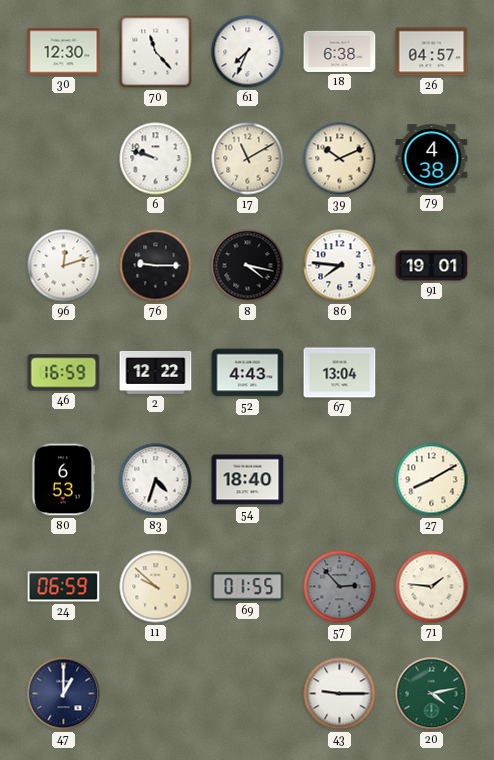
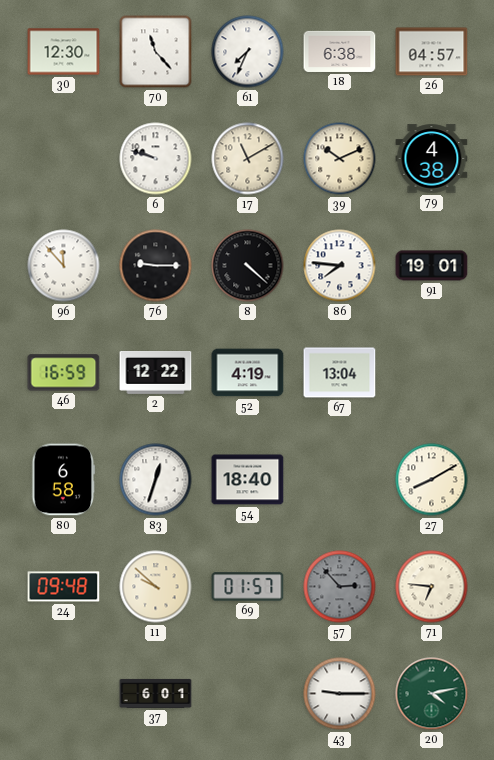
96: 12:12 -> 11:53
8: 4:17 -> 4:22
52: 4:43 -> 4:19
80: 6:53 -> 6:58
83: 4:33 -> 12:33
24: 06:59 -> 09:48
69: 01:55 -> 01:57
71: 1:46 -> 6:46
47: 1:00 -> none
37: none -> 6:01
